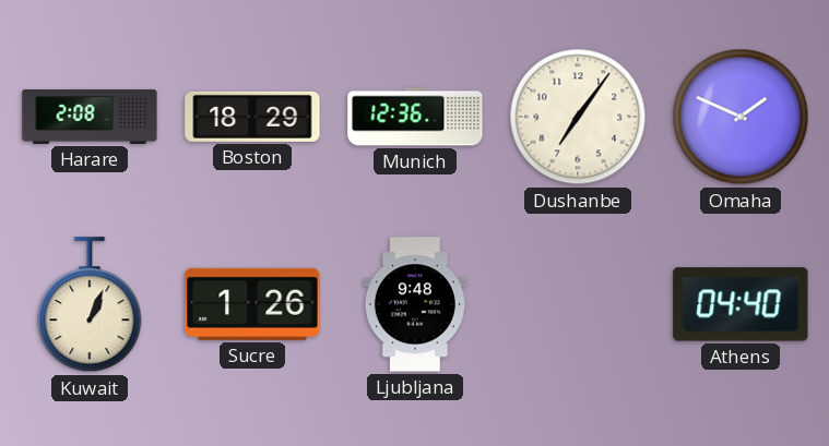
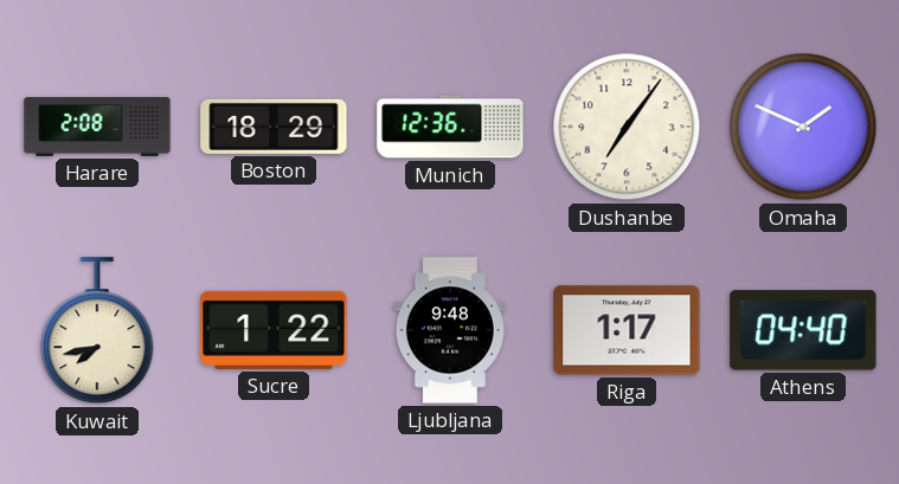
Kuwait: 1:04 -> 7:43
Sucre: 1:26 -> 1:22
Riga: none -> 1:17
